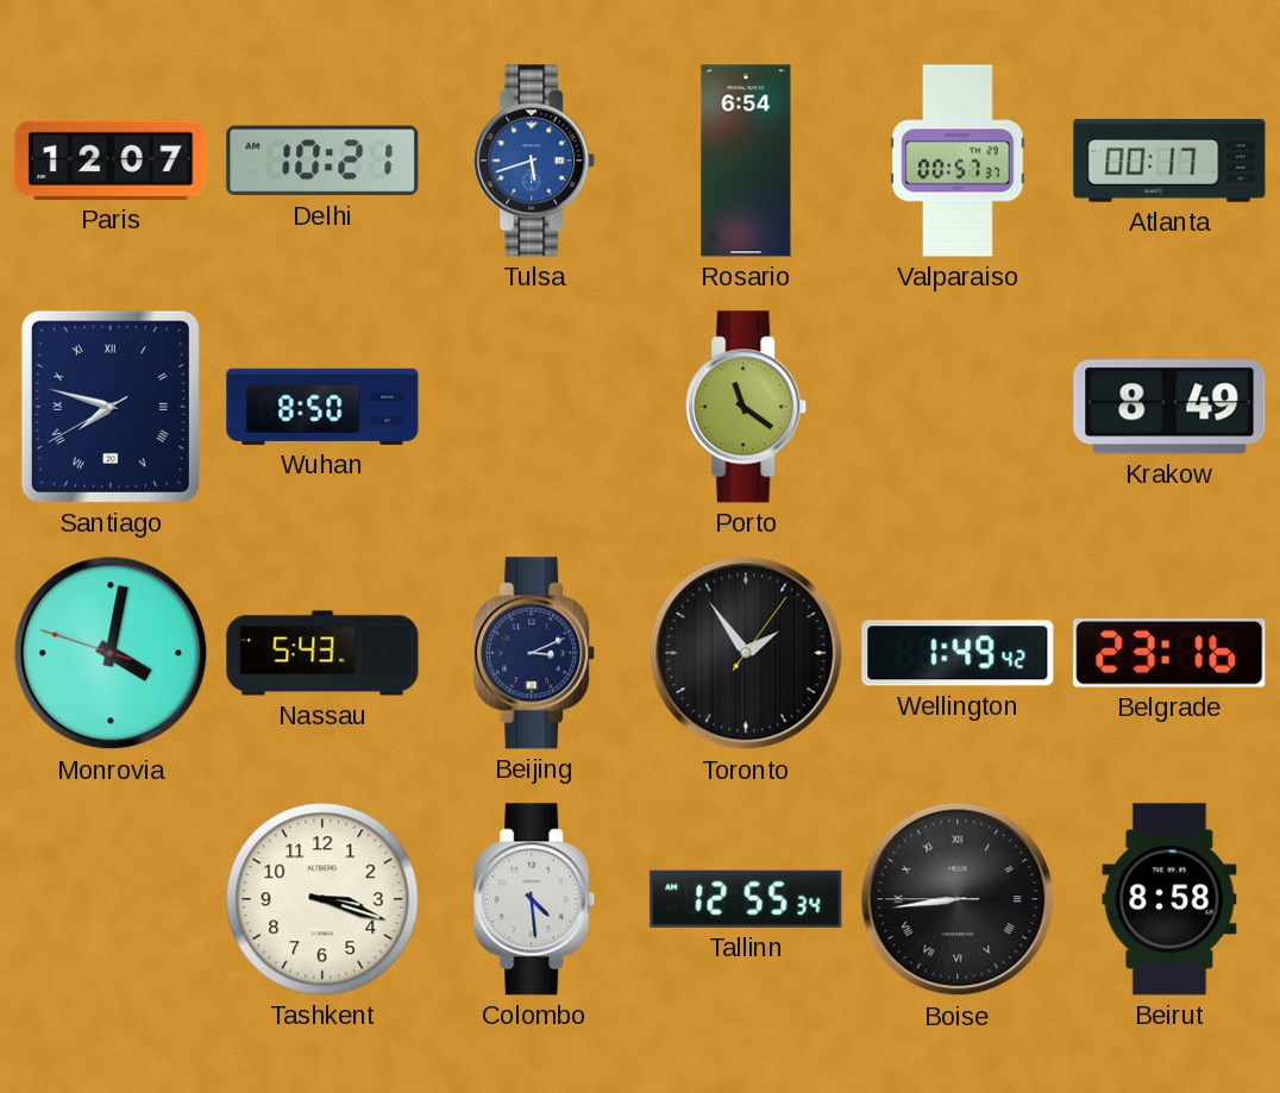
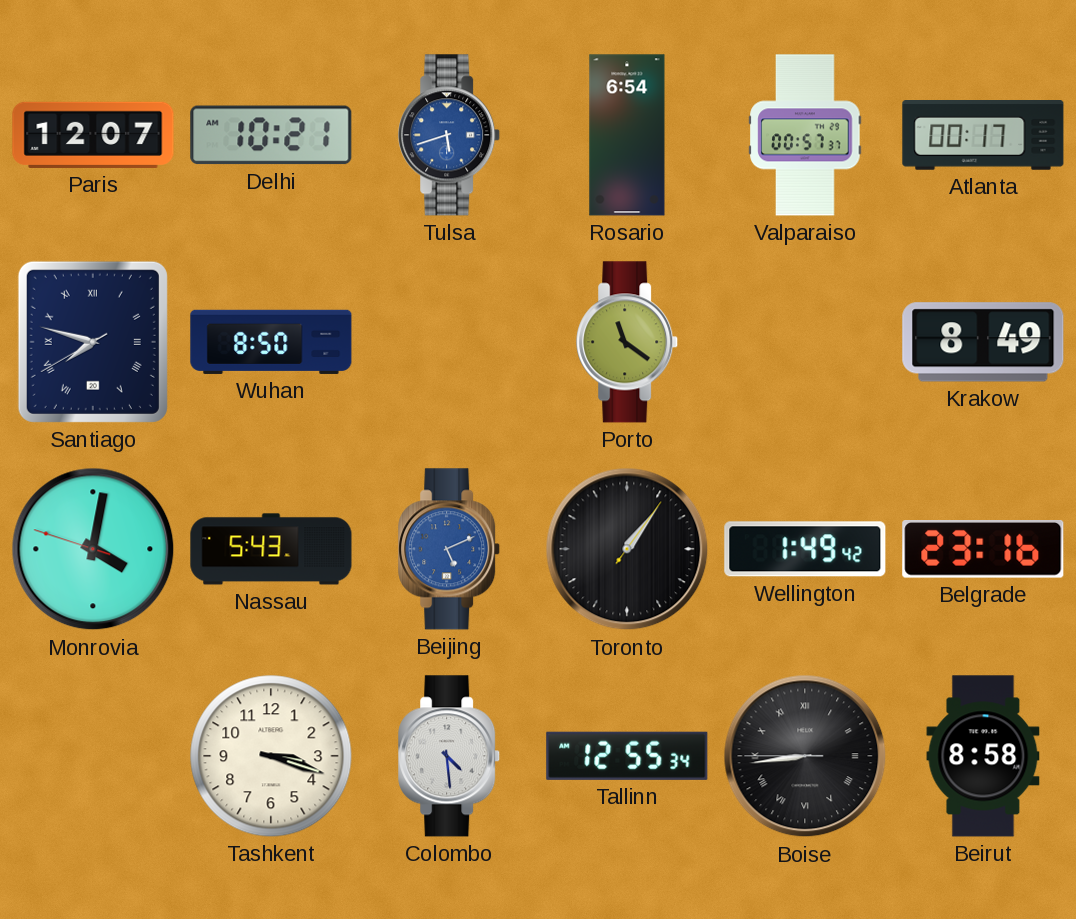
Beijing: 3:11 -> 5:11
Beijing dial: navy -> blue
Toronto: 1:54 -> 1:06
